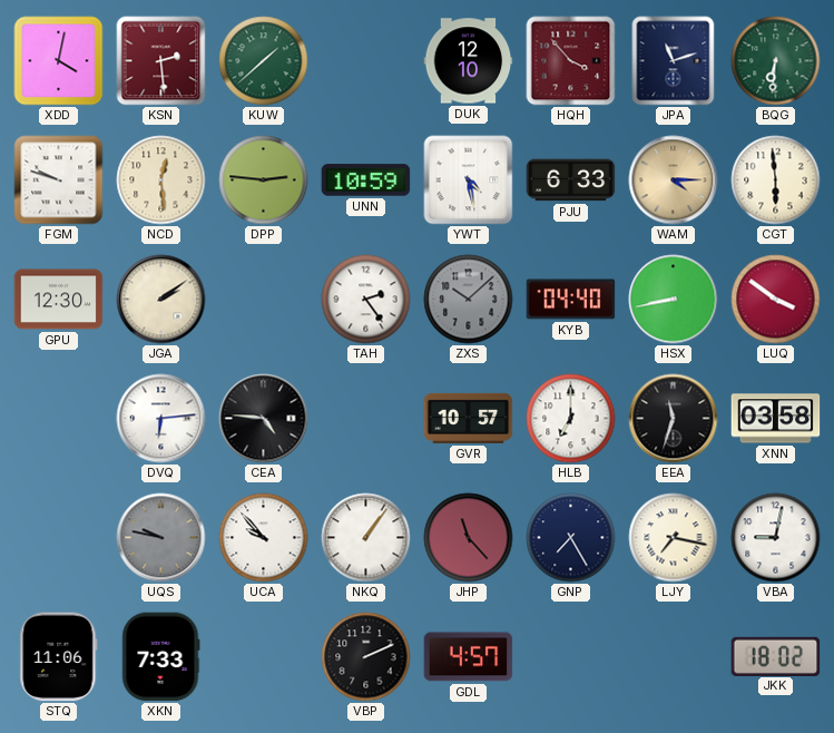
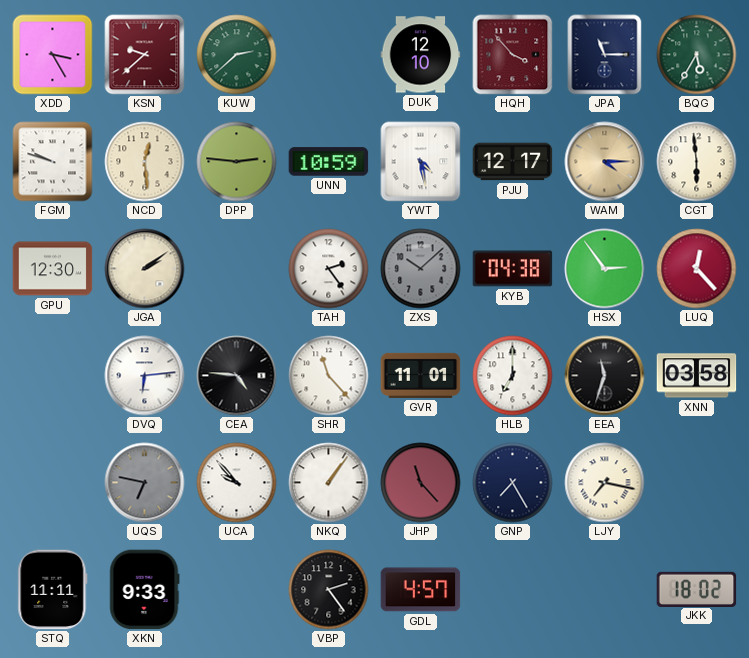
XDD: 4:02 -> 3:25
KSN: 2:29 -> 9:38
KUW: 1:38 -> 2:38
JPA: 11:12 -> 11:15
BQG: 6:31 -> 5:35
PJU: 6:33 -> 12:17
KYB: 04:40 -> 04:38
HSX: 8:43 -> 2:54
LUQ: 3:51 -> 12:23
SHR: none -> 11:23
GVR: 10:57 -> 11:01
UQS: 9:47 -> 6:47
VBA: 9:02 -> none
STQ: 11:06 -> 11:11
XKN: 7:33 -> 9:33
VBP: 2:11 -> 2:24
